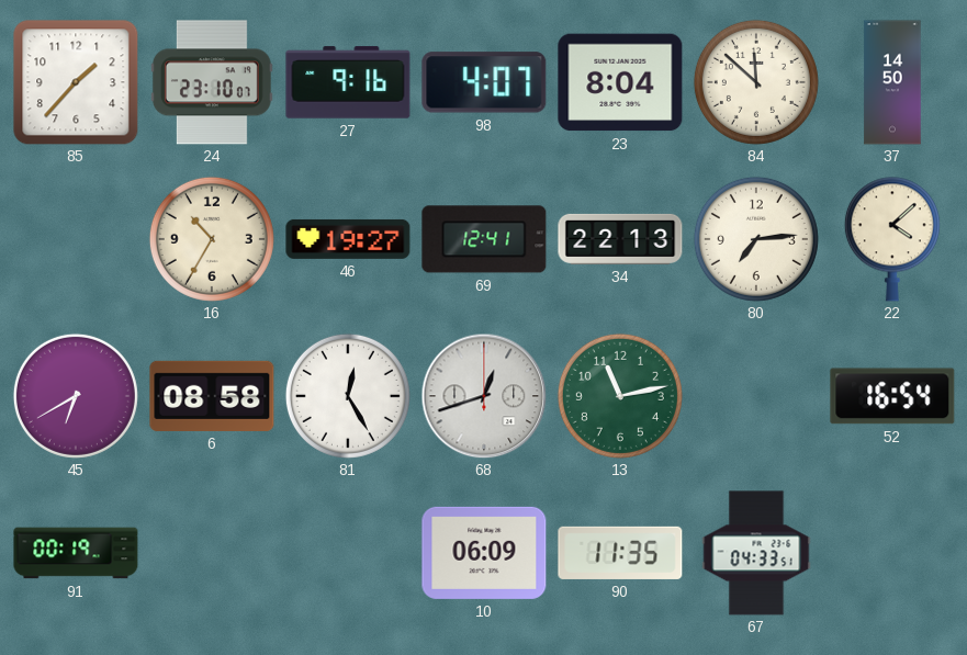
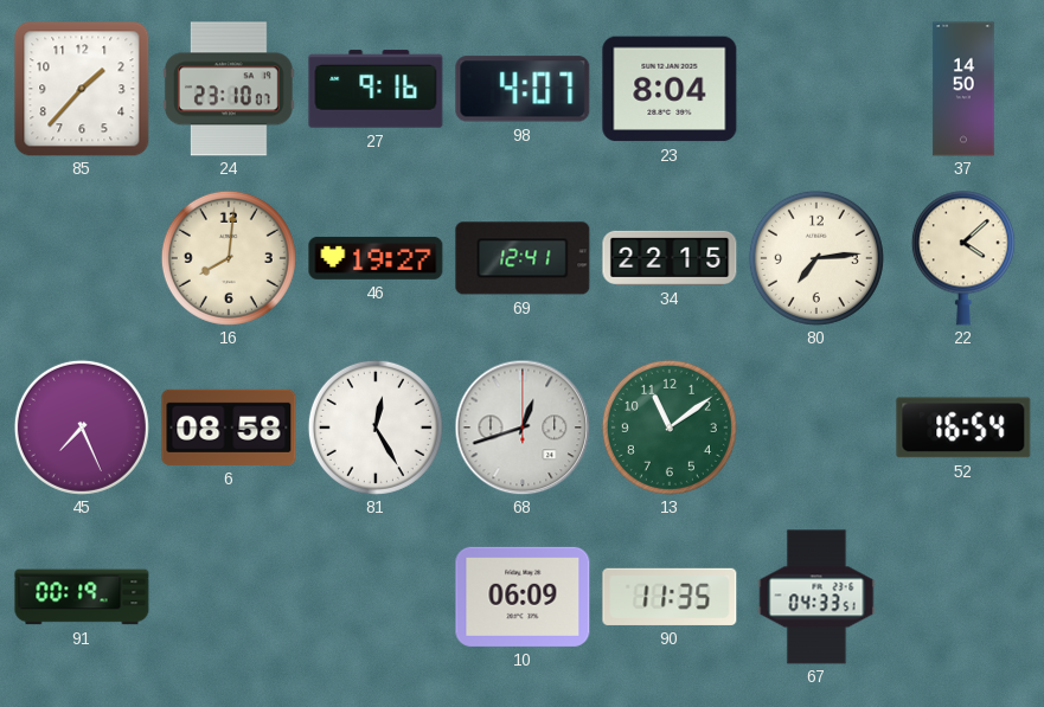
84: 11:52 -> none
16: 10:35 -> 8:01
34: 22:13 -> 22:15
45: 6:40 -> 7:26
13: 11:13 -> 11:09
